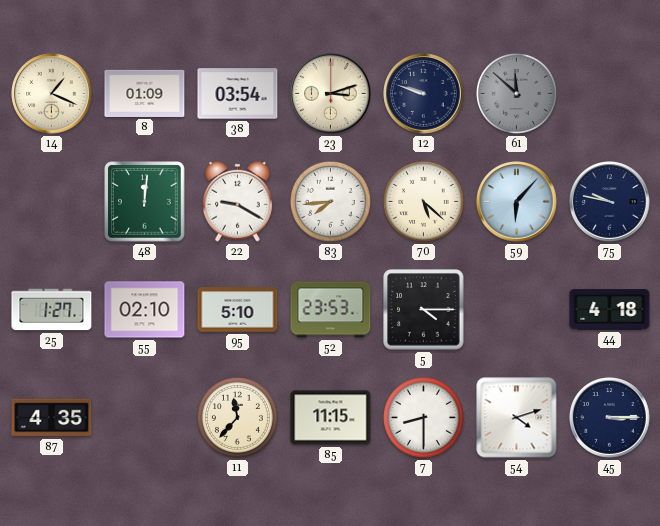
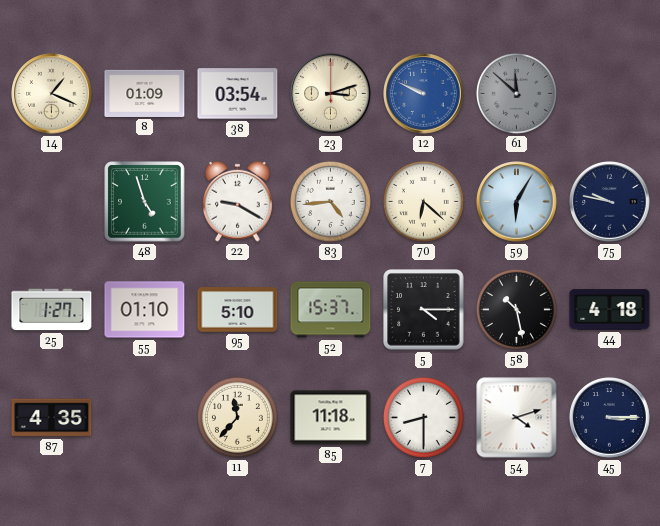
12: 9:48 -> 9:49
12 dial: navy -> blue
48: 12:01 -> 4:57
83: 7:44 -> 4:44
70: 5:22 -> 6:22
59: 6:07 -> 6:05
55: 02:10 -> 01:10
52: 23:53 -> 15:37
58: none -> 10:28
85: 11:15 -> 11:18
